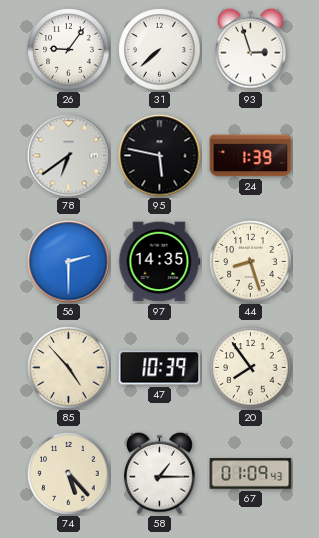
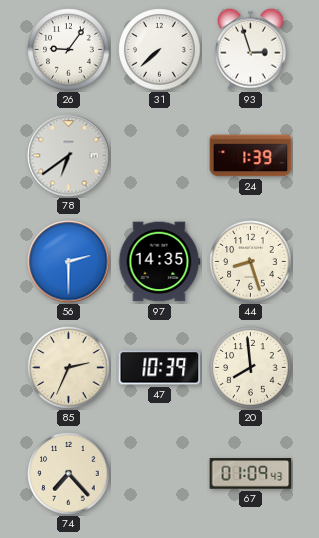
95: 5:47 -> none
85: 4:53 -> 2:34
20: 7:54 -> 7:59
74: 5:23 -> 7:23
58: 1:15 -> none
